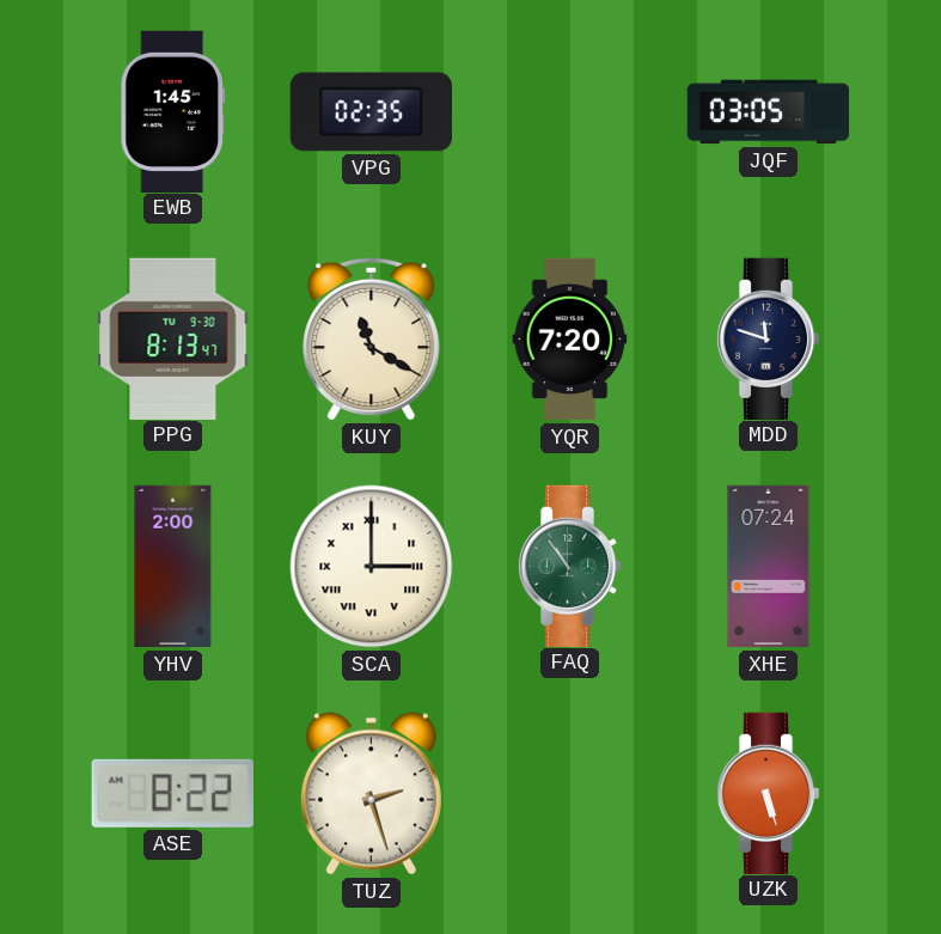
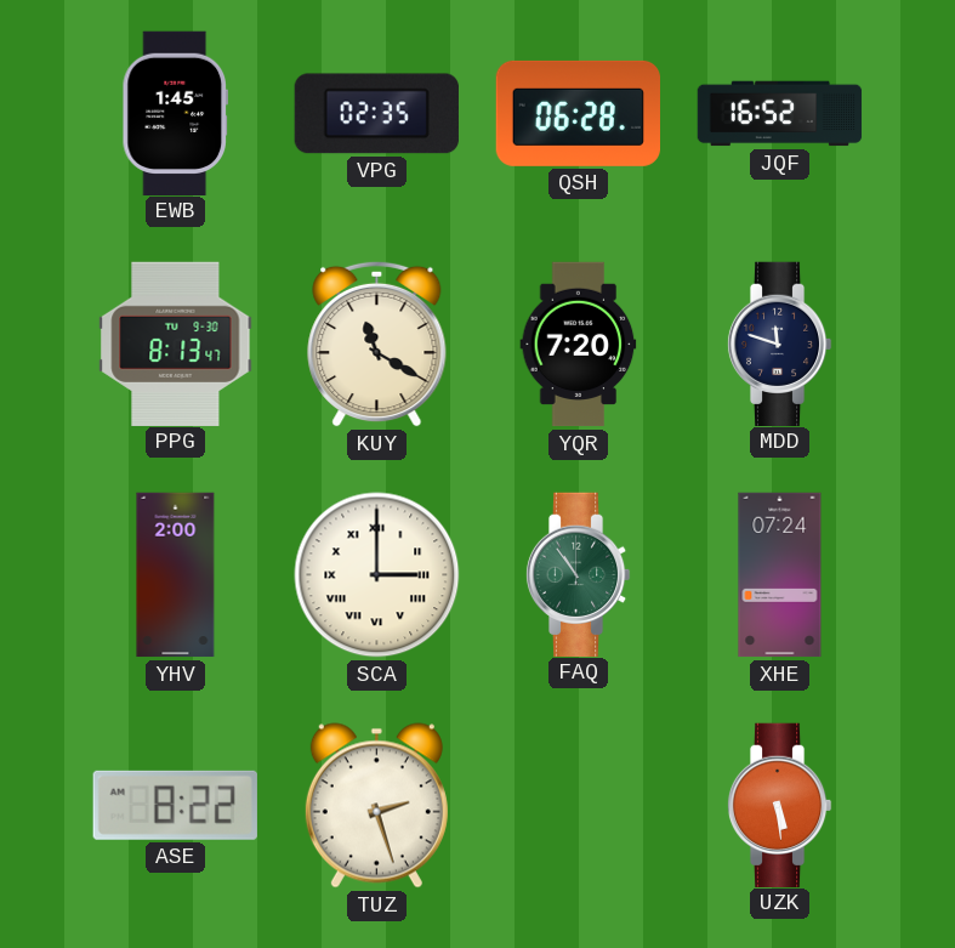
QSH: none -> 06:28
JQF: 03:05 -> 16:52
UZK: 5:27 -> 5:29
